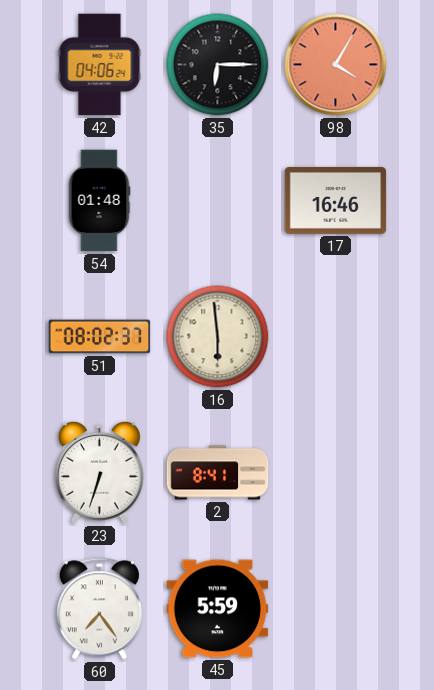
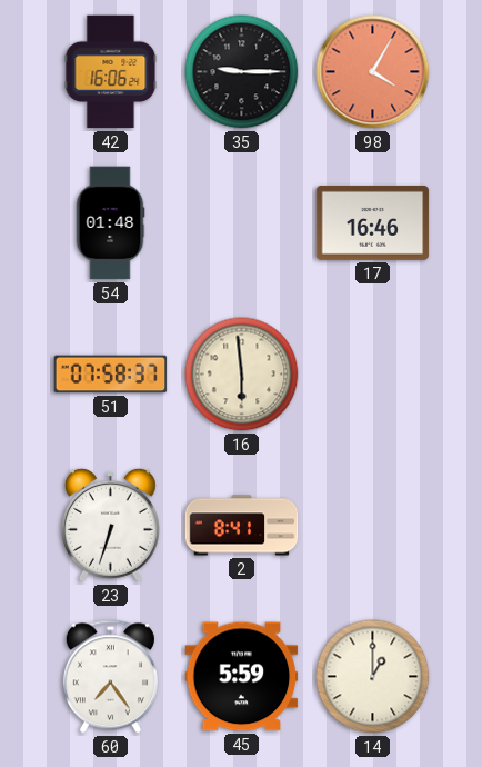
42: 04:06 -> 16:06
35: 6:15 -> 9:15
51: 08:02 -> 07:58
14: none -> 1:00
